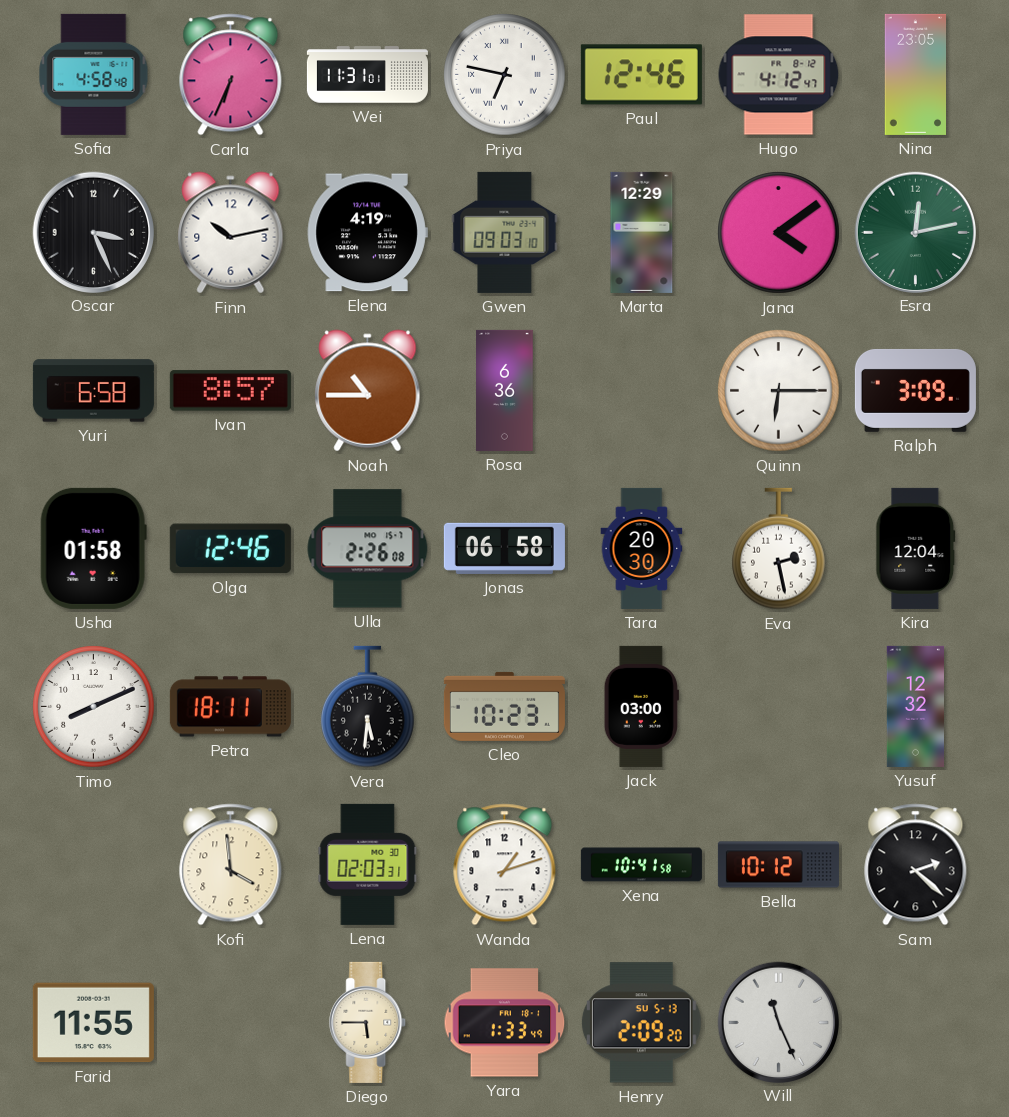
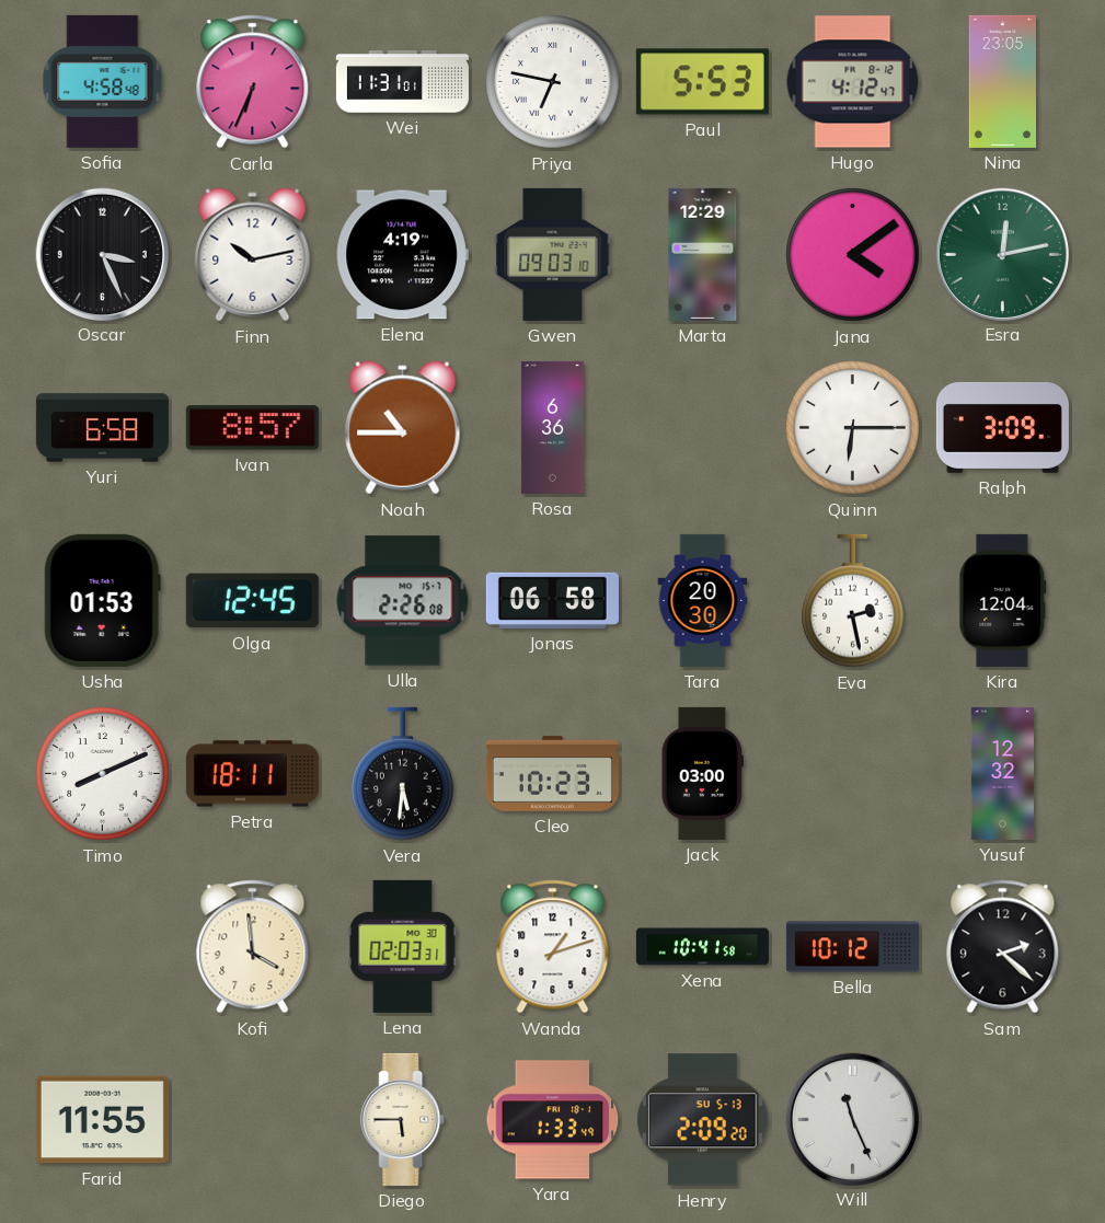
Paul: 12:46 -> 5:53
Usha: 01:58 -> 01:53
Olga: 12:46 -> 12:45
